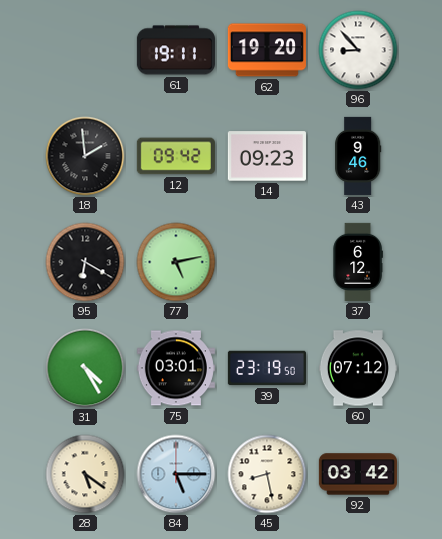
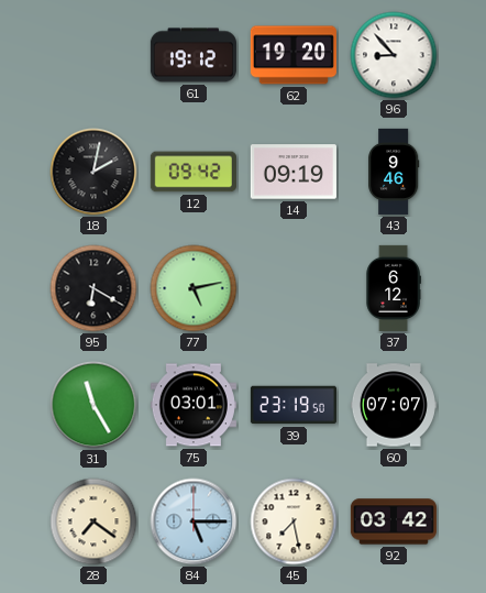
61: 19:11 -> 19:12
18: 1:59 -> 2:02
14: 09:23 -> 09:19
31: 4:25 -> 11:25
60: 07:12 -> 07:07
28: 5:21 -> 7:21
45: 8:28 -> 7:28
